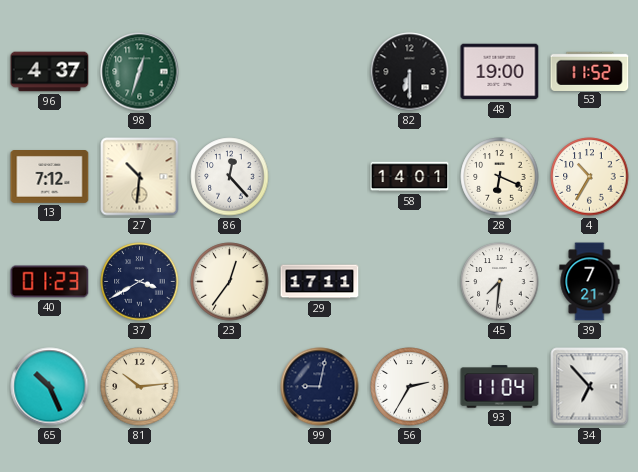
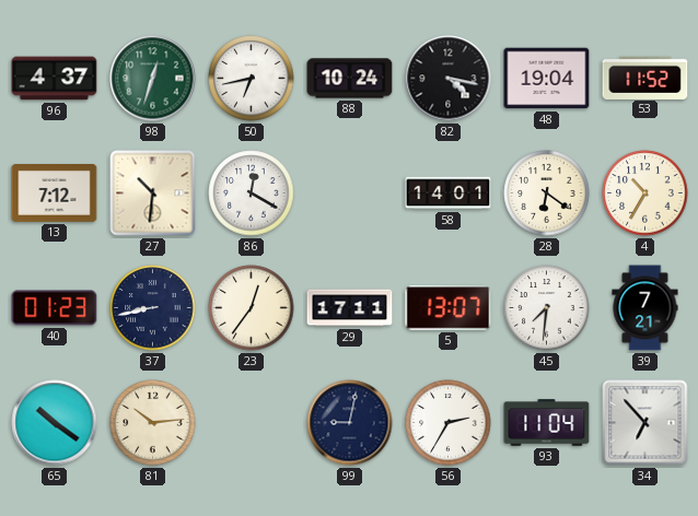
50: none -> 6:43
88: none -> 10:24
82: 6:30 -> 4:17
48: 19:00 -> 19:04
86: 12:23 -> 12:20
28: 6:19 -> 6:21
37: 3:40 -> 8:43
5: none -> 13:07
65: 10:26 -> 10:21
